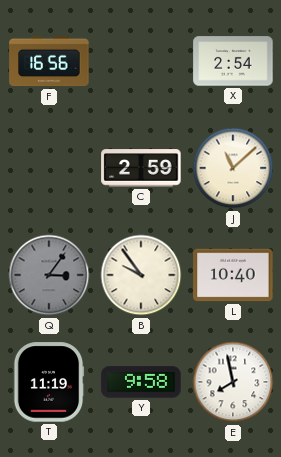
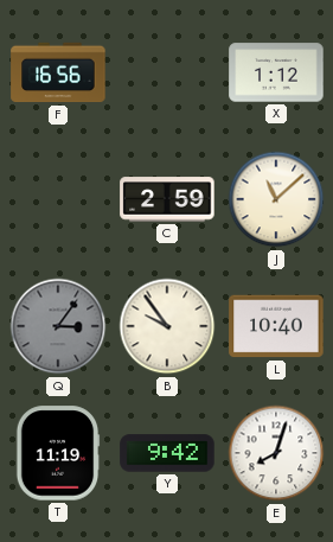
X: 2:54 -> 1:12
Y: 9:58 -> 9:42
E: 7:58 -> 8:03
